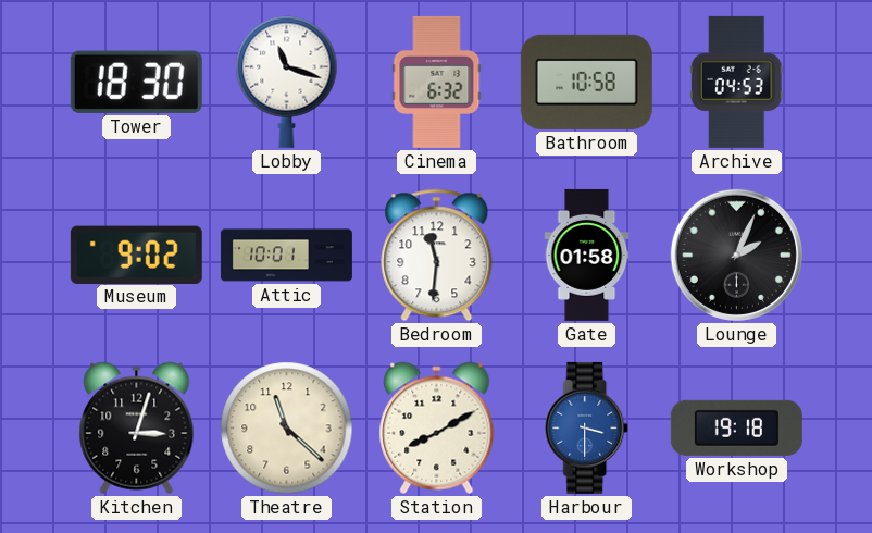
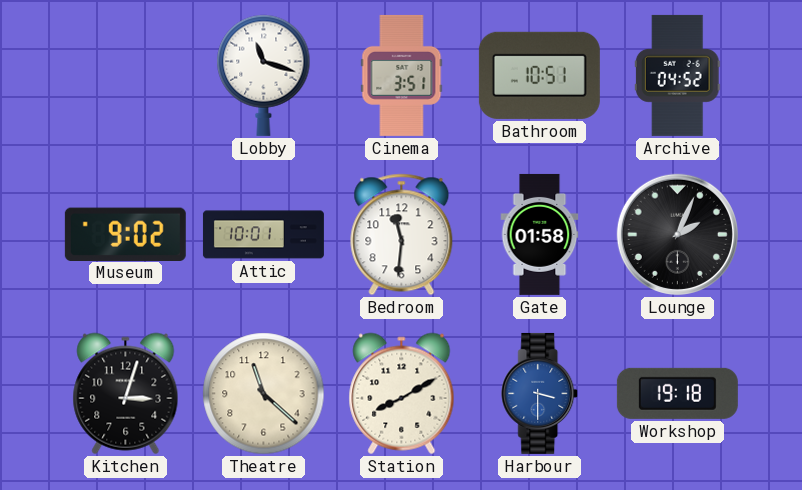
Tower: 18:30 -> none
Cinema: 6:32 -> 3:51
Bathroom: 10:58 -> 10:51
Archive: 04:53 -> 04:52
